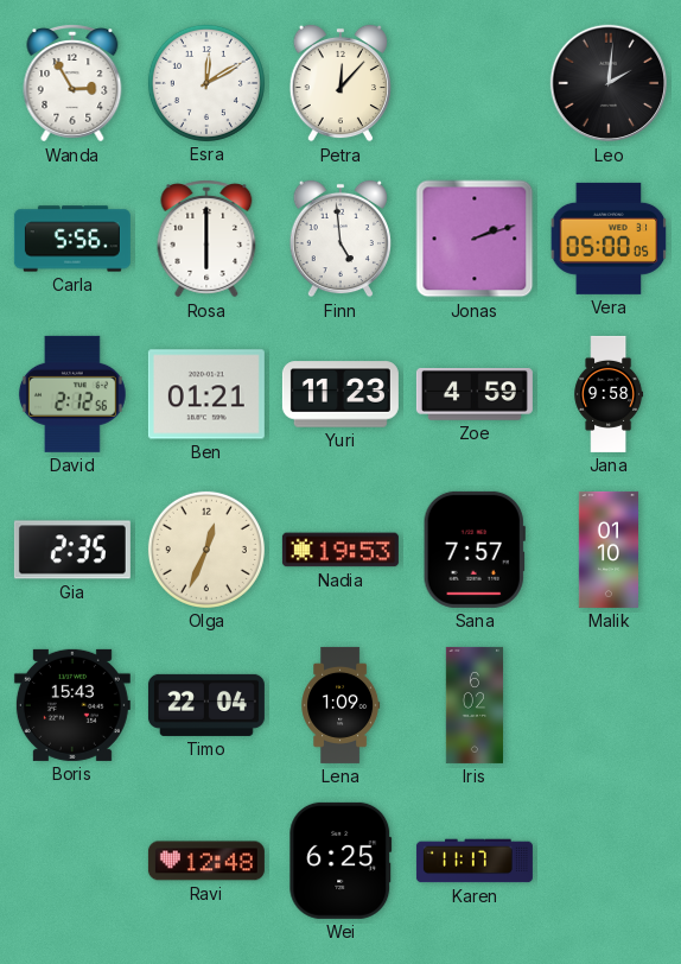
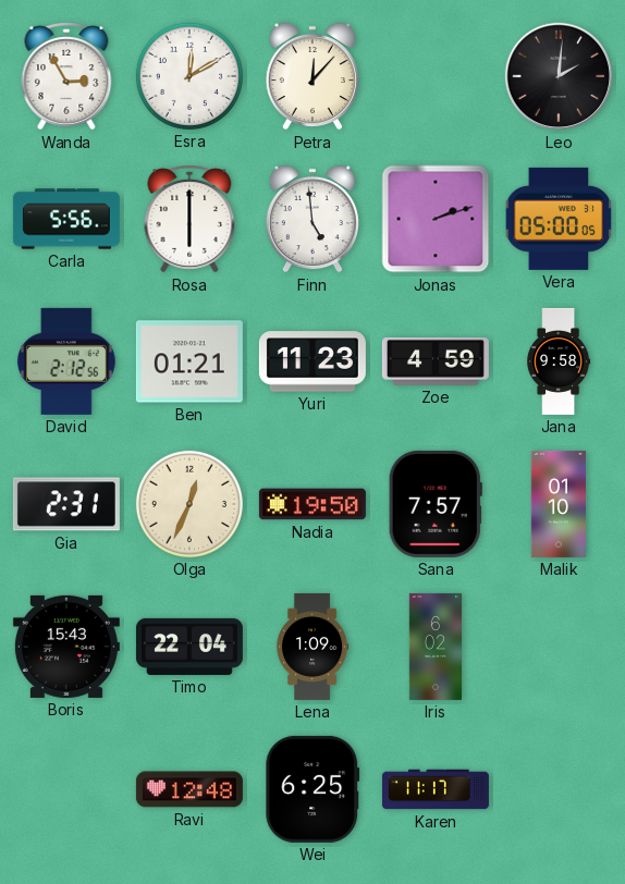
Gia: 2:35 -> 2:31
Nadia: 19:53 -> 19:50
